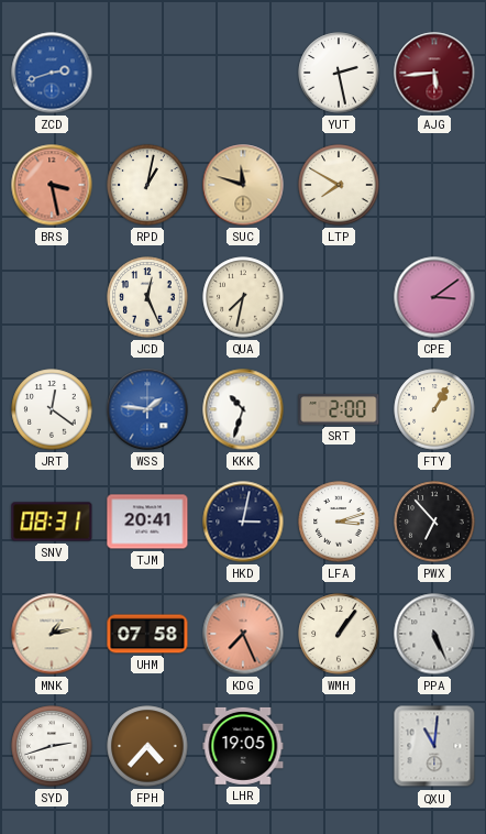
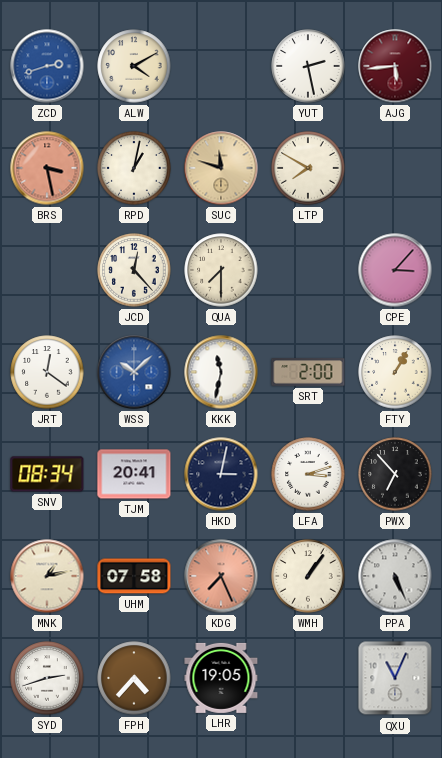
ALW: none -> 4:10
JCD: 12:26 -> 12:23
QUA: 7:32 -> 7:30
CPE: 3:09 -> 3:07
WSS: 1:46 -> 10:08
KKK: 10:33 -> 11:32
SNV: 08:31 -> 08:34
QXU: 11:01 -> 11:04
